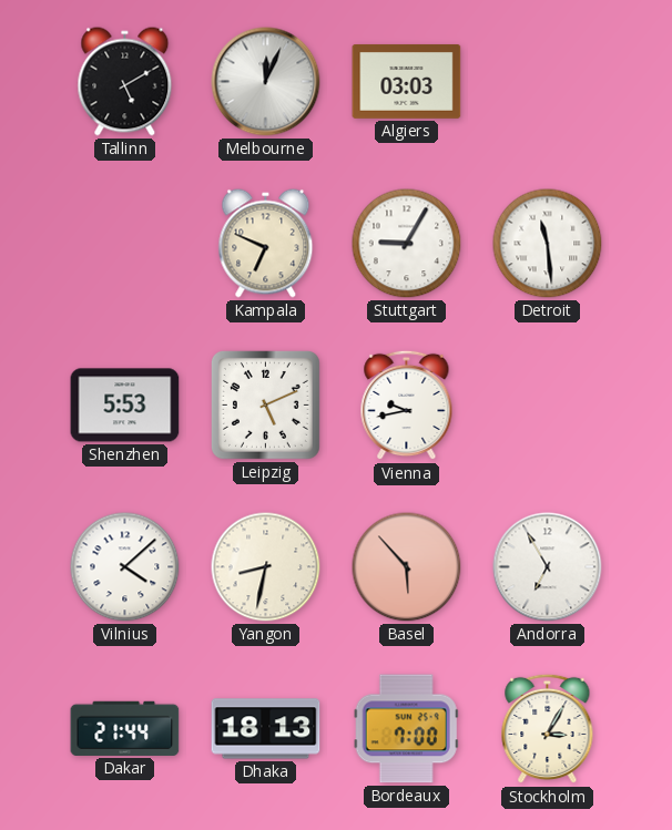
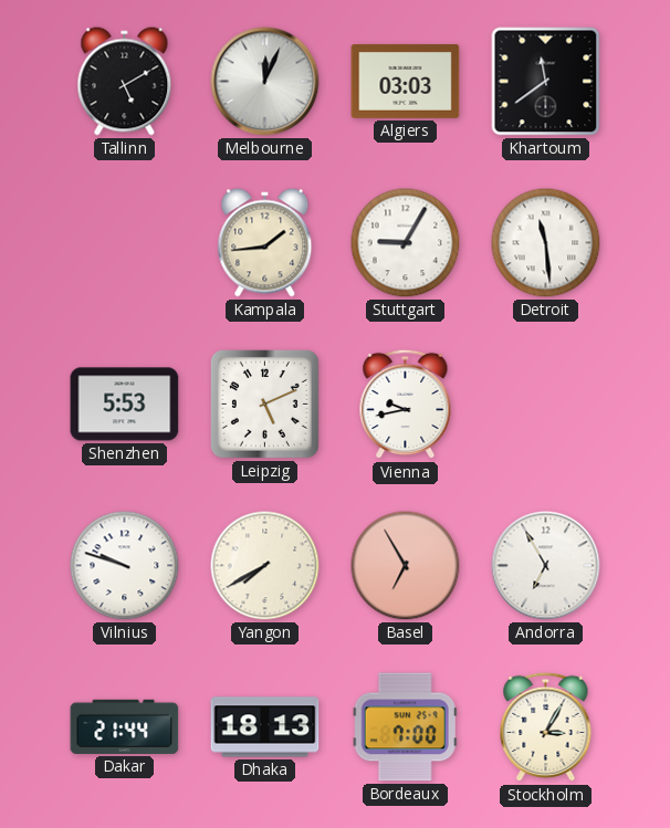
Khartoum: none -> 11:39
Kampala: 6:49 -> 1:44
Vilnius: 4:08 -> 9:48
Yangon: 8:32 -> 7:40
Basel: 5:53 -> 6:55
